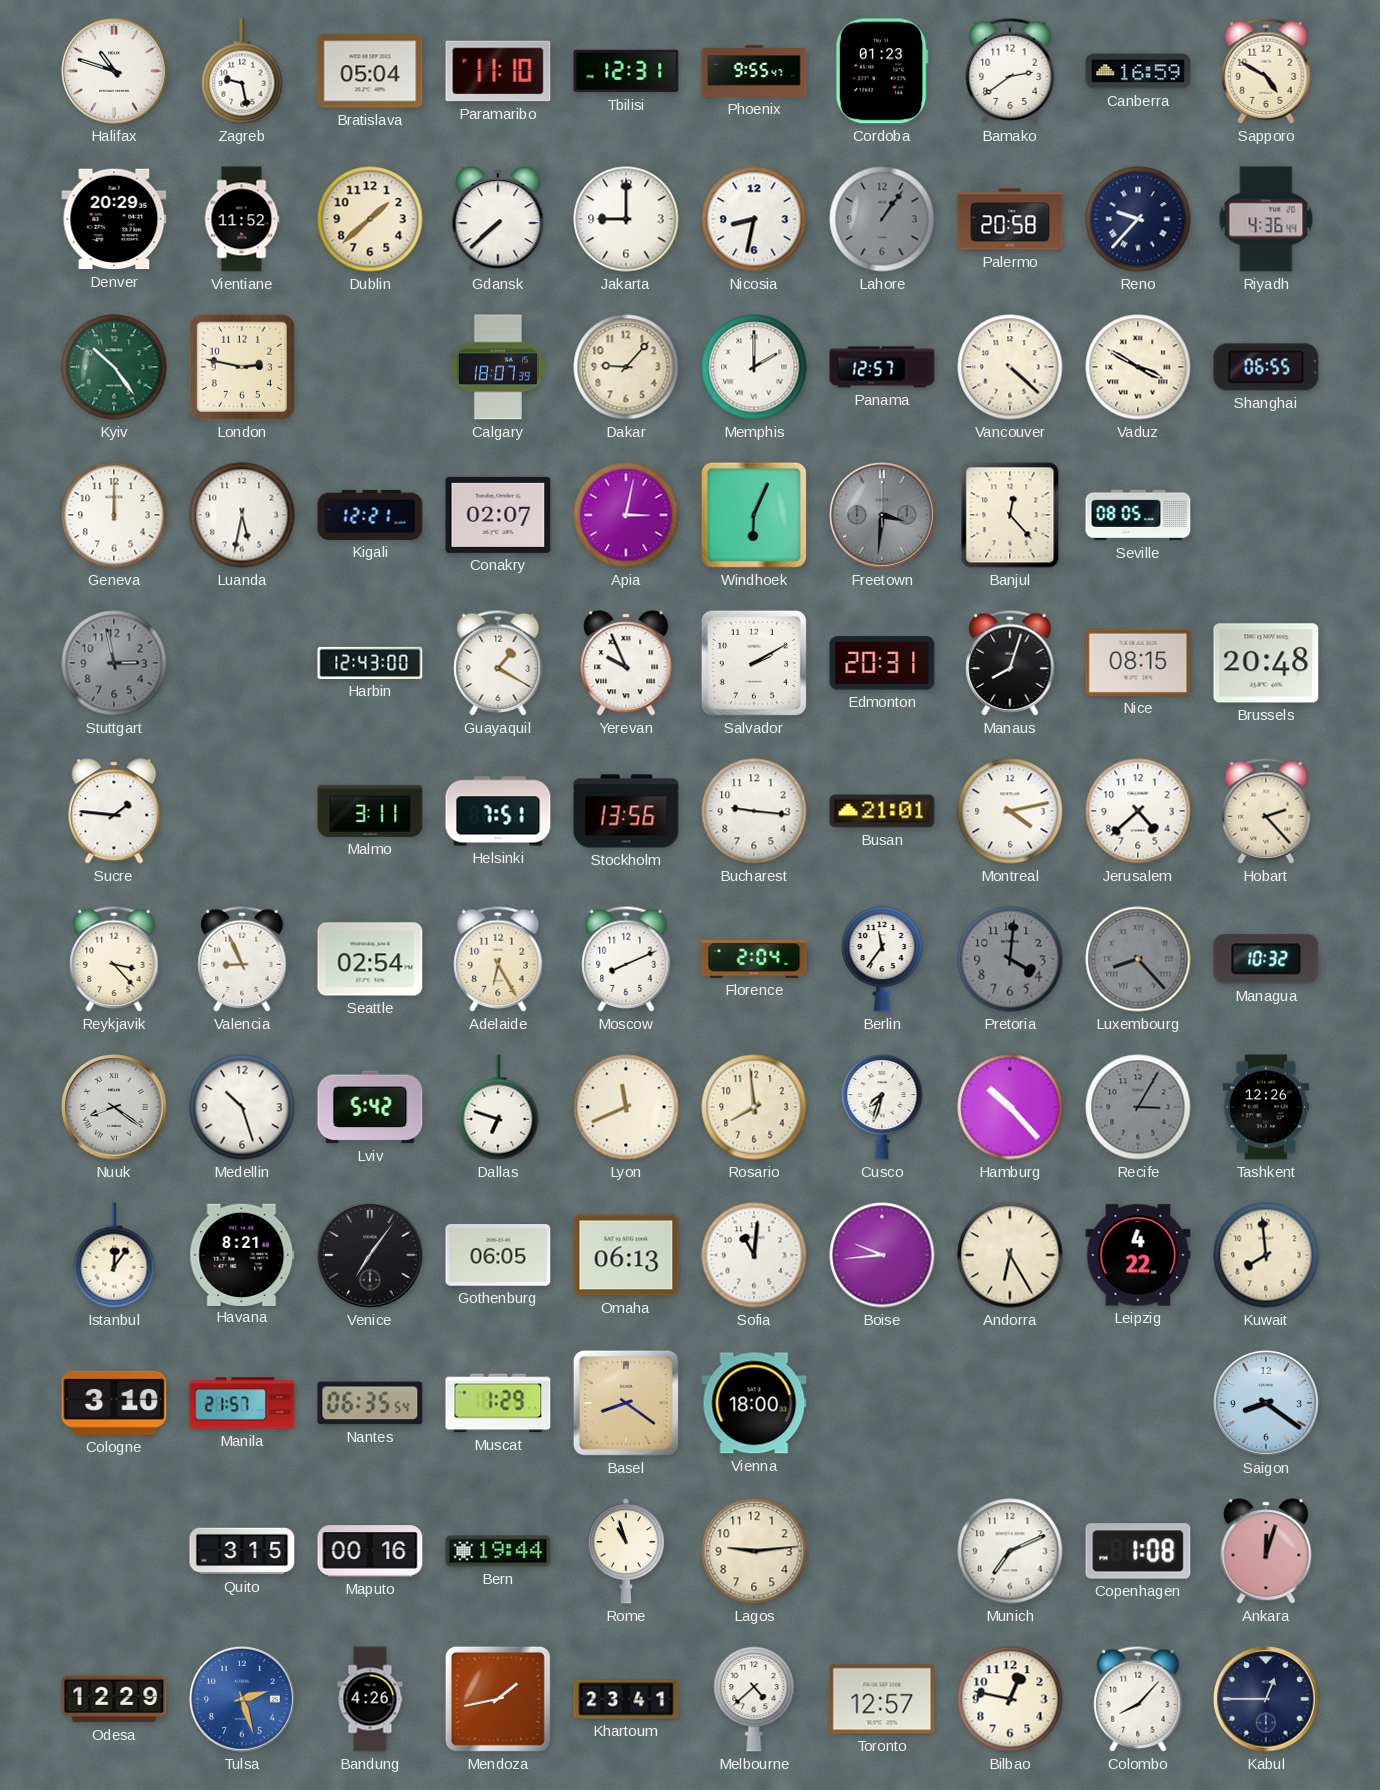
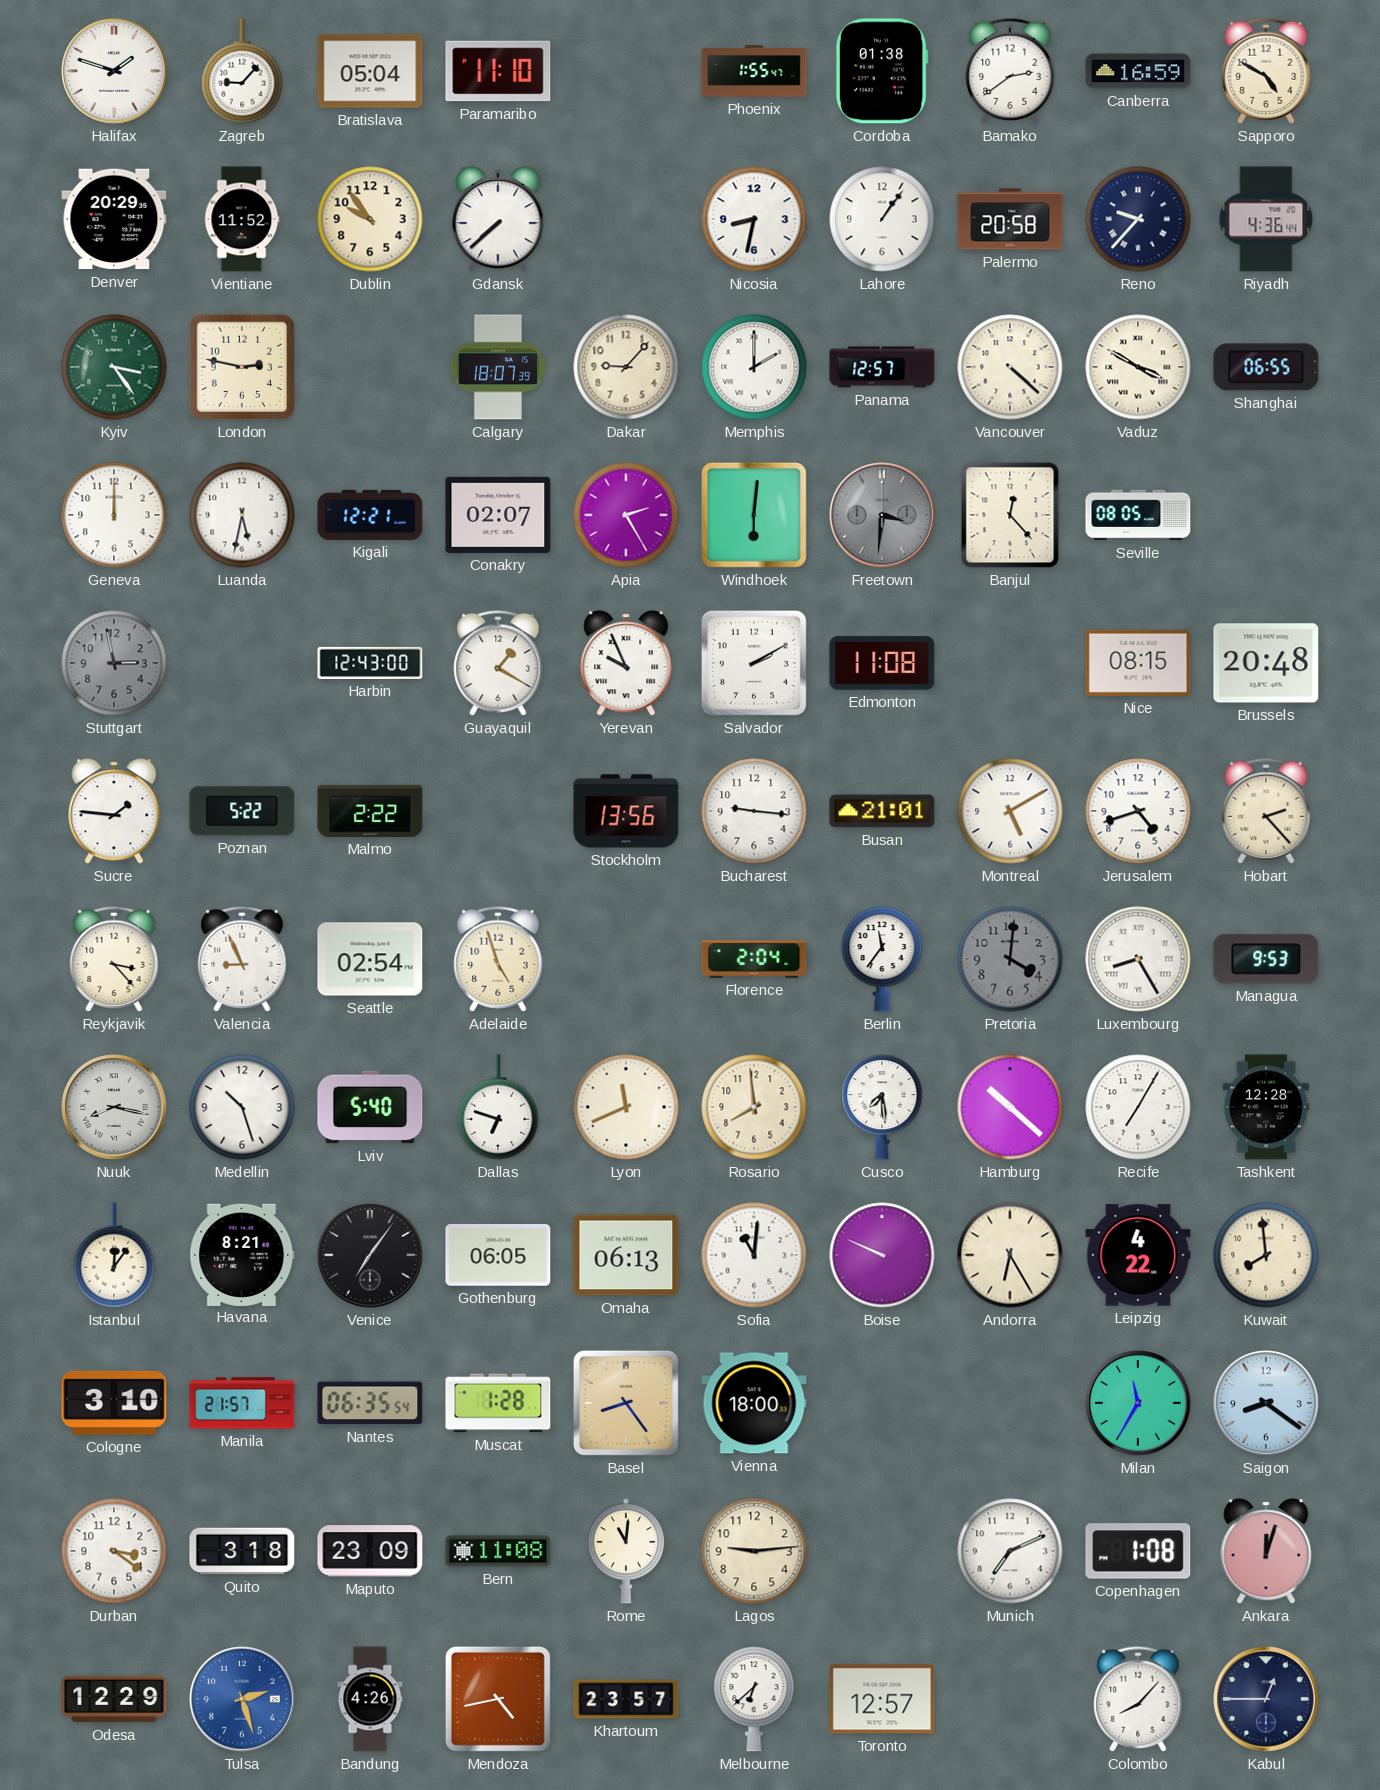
Halifax: 10:48 -> 1:48
Zagreb: 9:28 -> 9:07
Tbilisi: 12:31 -> none
Phoenix: 9:55 -> 1:55
Cordoba: 01:23 -> 01:38
Dublin: 1:38 -> 9:54
Jakarta: 9:00 -> none
Lahore dial: grey -> white
Kyiv: 10:24 -> 3:24
Apia: 3:02 -> 2:25
Windhoek: 6:04 -> 6:01
Edmonton: 20:31 -> 11:08
Manaus: 8:03 -> none
Poznan: none -> 5:22
Malmo: 3:11 -> 2:22
Helsinki: 7:51 -> none
Montreal: 4:13 -> 5:10
Jerusalem: 4:38 -> 4:42
Adelaide: 6:25 -> 4:57
Moscow: 8:11 -> none
Luxembourg: 8:23 -> 8:25
Luxembourg dial: grey -> white
Managua: 10:32 -> 9:53
Nuuk: 8:21 -> 8:17
Lviv: 5:42 -> 5:40
Cusco: 7:33 -> 7:29
Hamburg: 10:23 -> 10:22
Recife: 3:05 -> 7:05
Recife dial: grey -> white
Tashkent: 12:26 -> 12:28
Boise: 9:44 -> 9:49
Muscat: 1:29 -> 1:28
Basel: 8:21 -> 8:24
Milan: none -> 11:35
Durban: none -> 3:21
Quito: 3:15 -> 3:18
Maputo: 00:16 -> 23:09
Bern: 19:44 -> 11:08
Rome: 10:57 -> 11:01
Mendoza: 1:43 -> 4:43
Khartoum: 23:41 -> 23:57
Melbourne: 4:38 -> 6:38
Bilbao: 12:47 -> none
